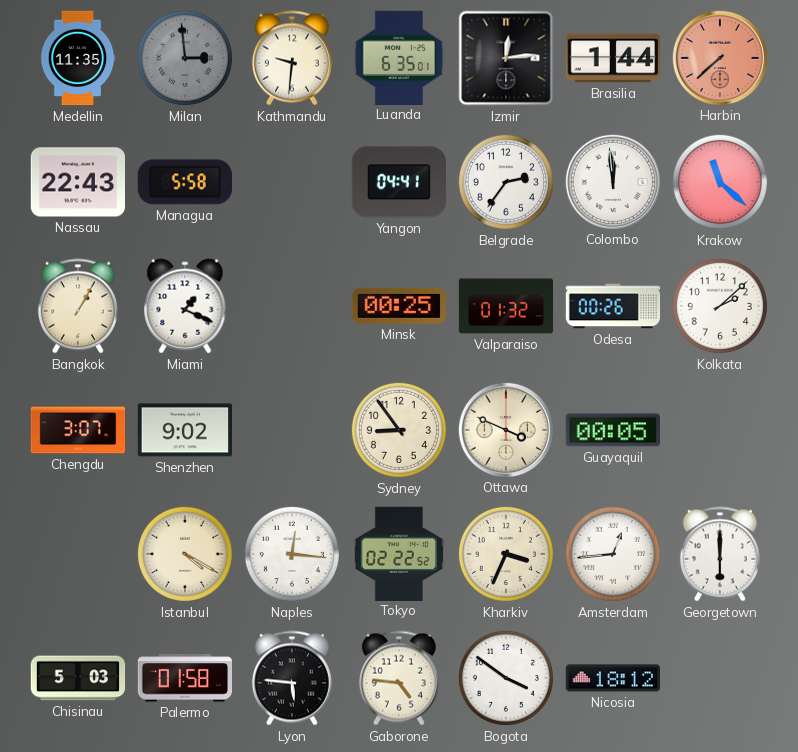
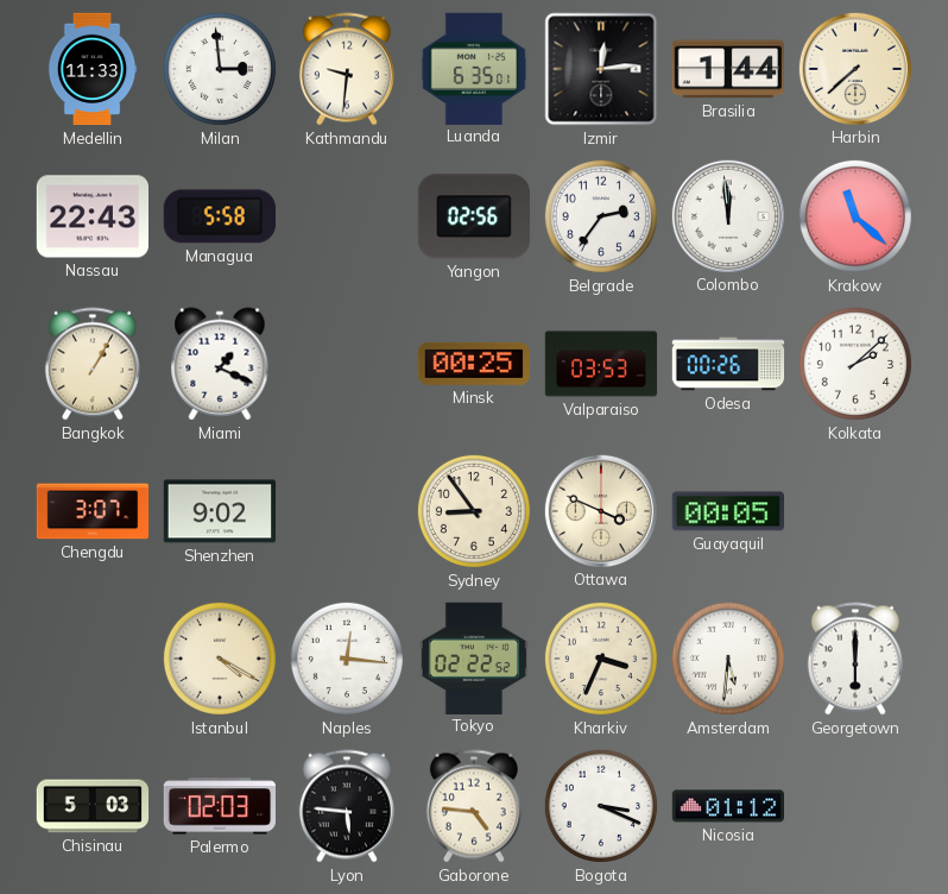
Medellin: 11:35 -> 11:33
Milan dial: grey -> white
Harbin dial: salmon -> cream
Yangon: 04:41 -> 02:56
Valparaiso: 01:32 -> 03:53
Amsterdam: 12:44 -> 5:31
Palermo: 01:58 -> 02:03
Bogota: 3:51 -> 3:19
Nicosia: 18:12 -> 01:12
